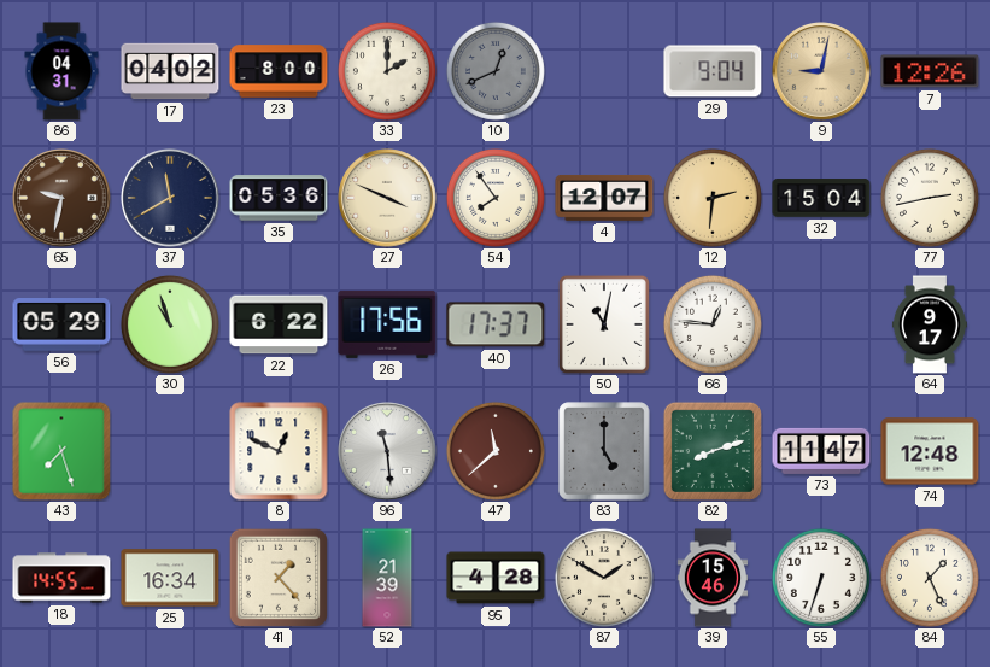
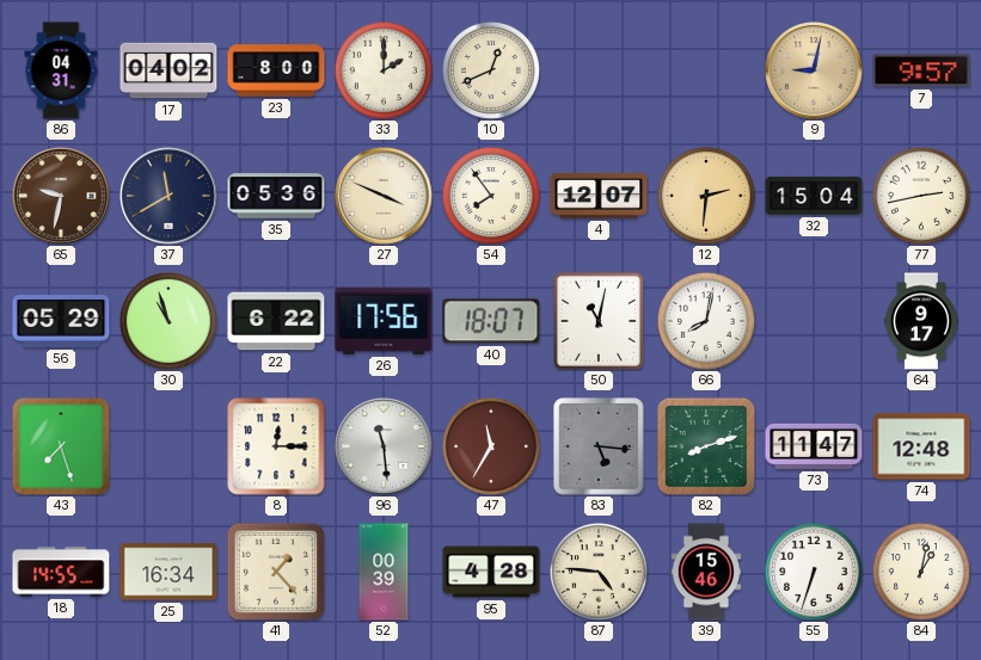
10 dial: grey -> cream
29: 9:04 -> none
7: 12:26 -> 9:57
40: 17:37 -> 18:07
66: 12:46 -> 8:02
8: 12:49 -> 12:15
47: 11:38 -> 11:35
83: 5:00 -> 5:16
52: 21:39 -> 00:39
87: 1:50 -> 4:46
84: 1:26 -> 1:02
